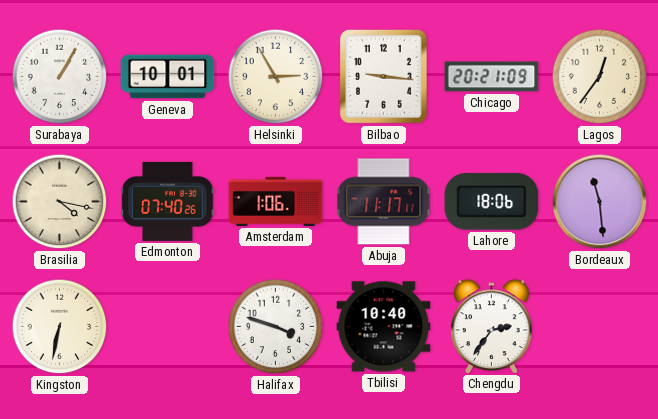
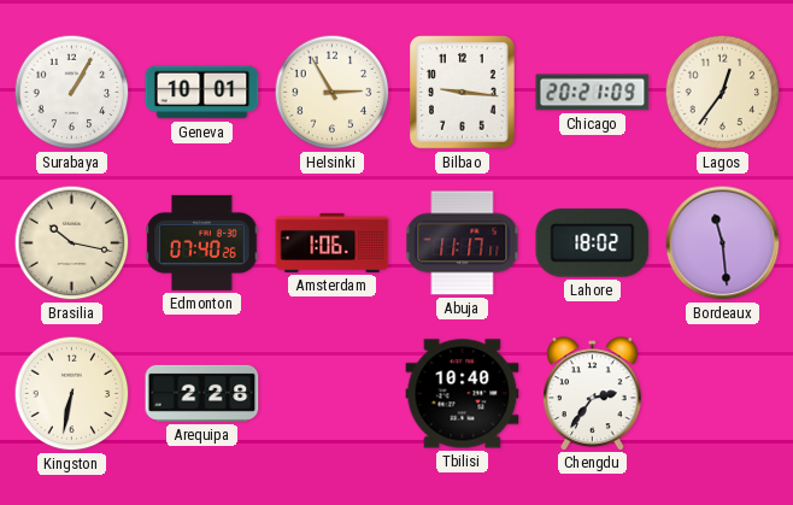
Brasilia: 4:17 -> 10:17
Lahore: 18:06 -> 18:02
Arequipa: none -> 2:28
Halifax: 3:48 -> none
